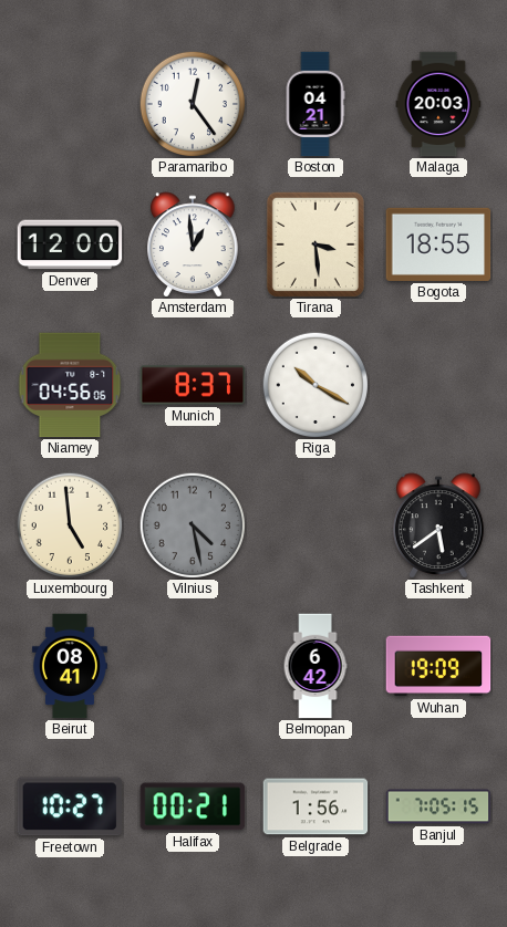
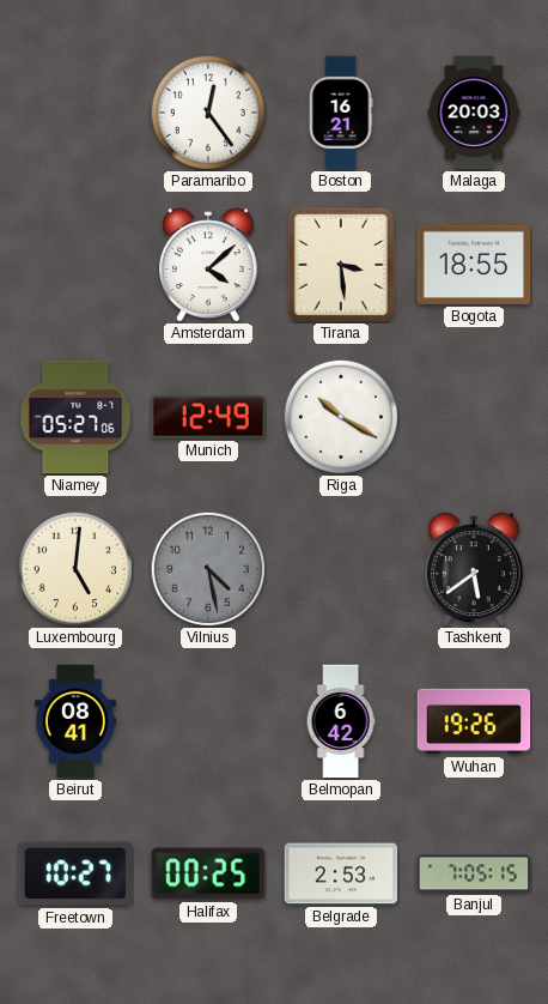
Boston: 04:21 -> 16:21
Denver: 12:00 -> none
Amsterdam: 12:59 -> 4:08
Niamey: 04:56 -> 05:27
Munich: 8:37 -> 12:49
Luxembourg: 4:59 -> 5:01
Wuhan: 19:09 -> 19:26
Halifax: 00:21 -> 00:25
Belgrade: 1:56 -> 2:53
